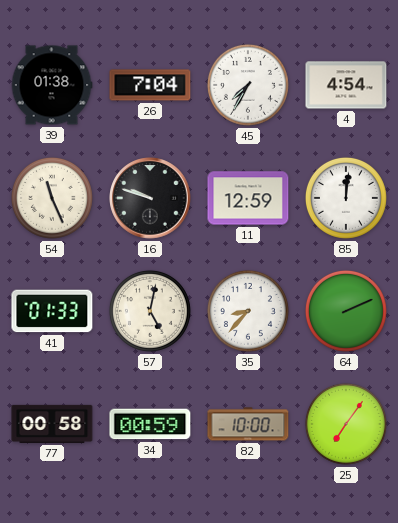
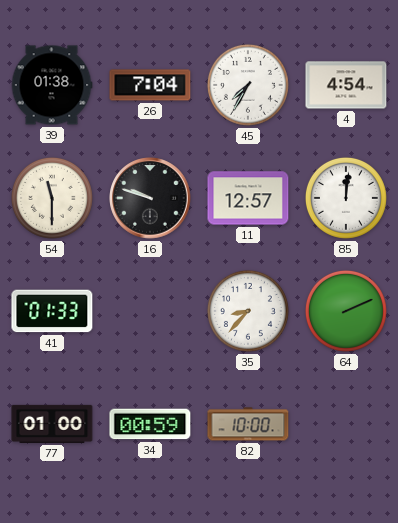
54: 11:26 -> 11:30
11: 12:59 -> 12:57
57: 5:02 -> none
77: 00:58 -> 01:00
25: 7:06 -> none
